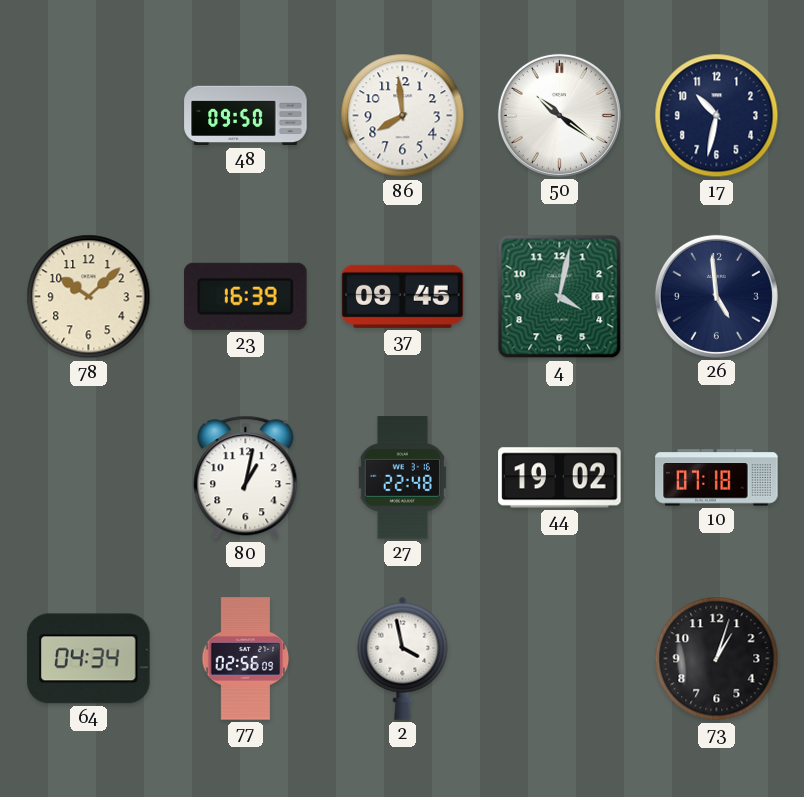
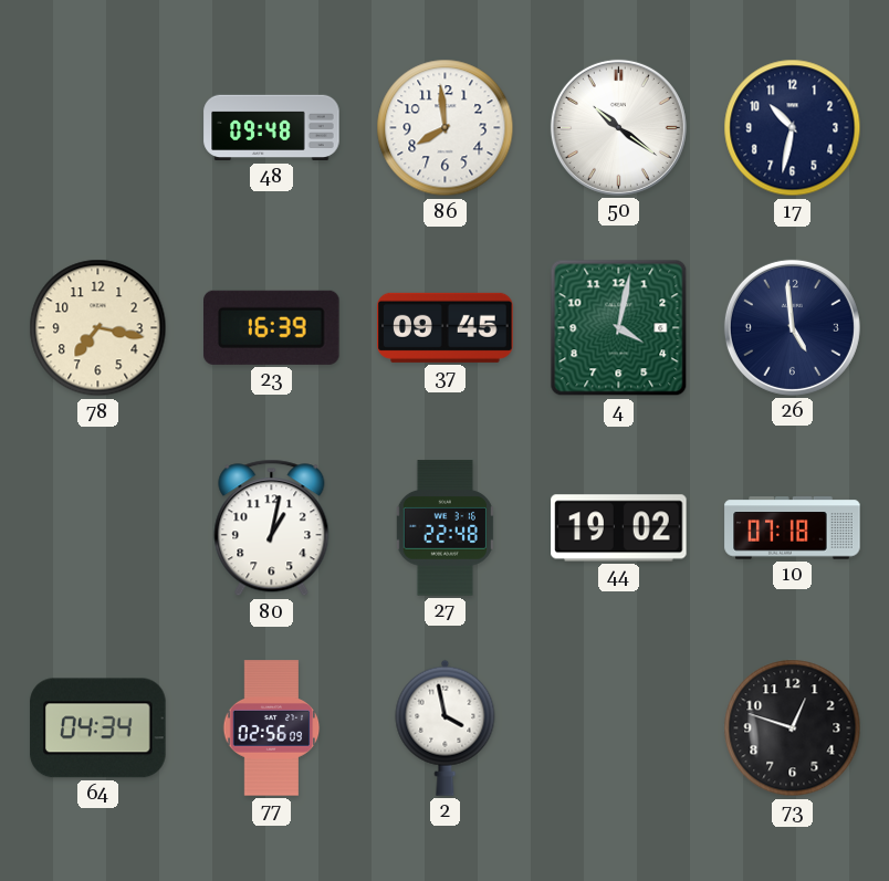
48: 09:50 -> 09:48
78: 10:08 -> 7:17
73: 1:03 -> 12:48
